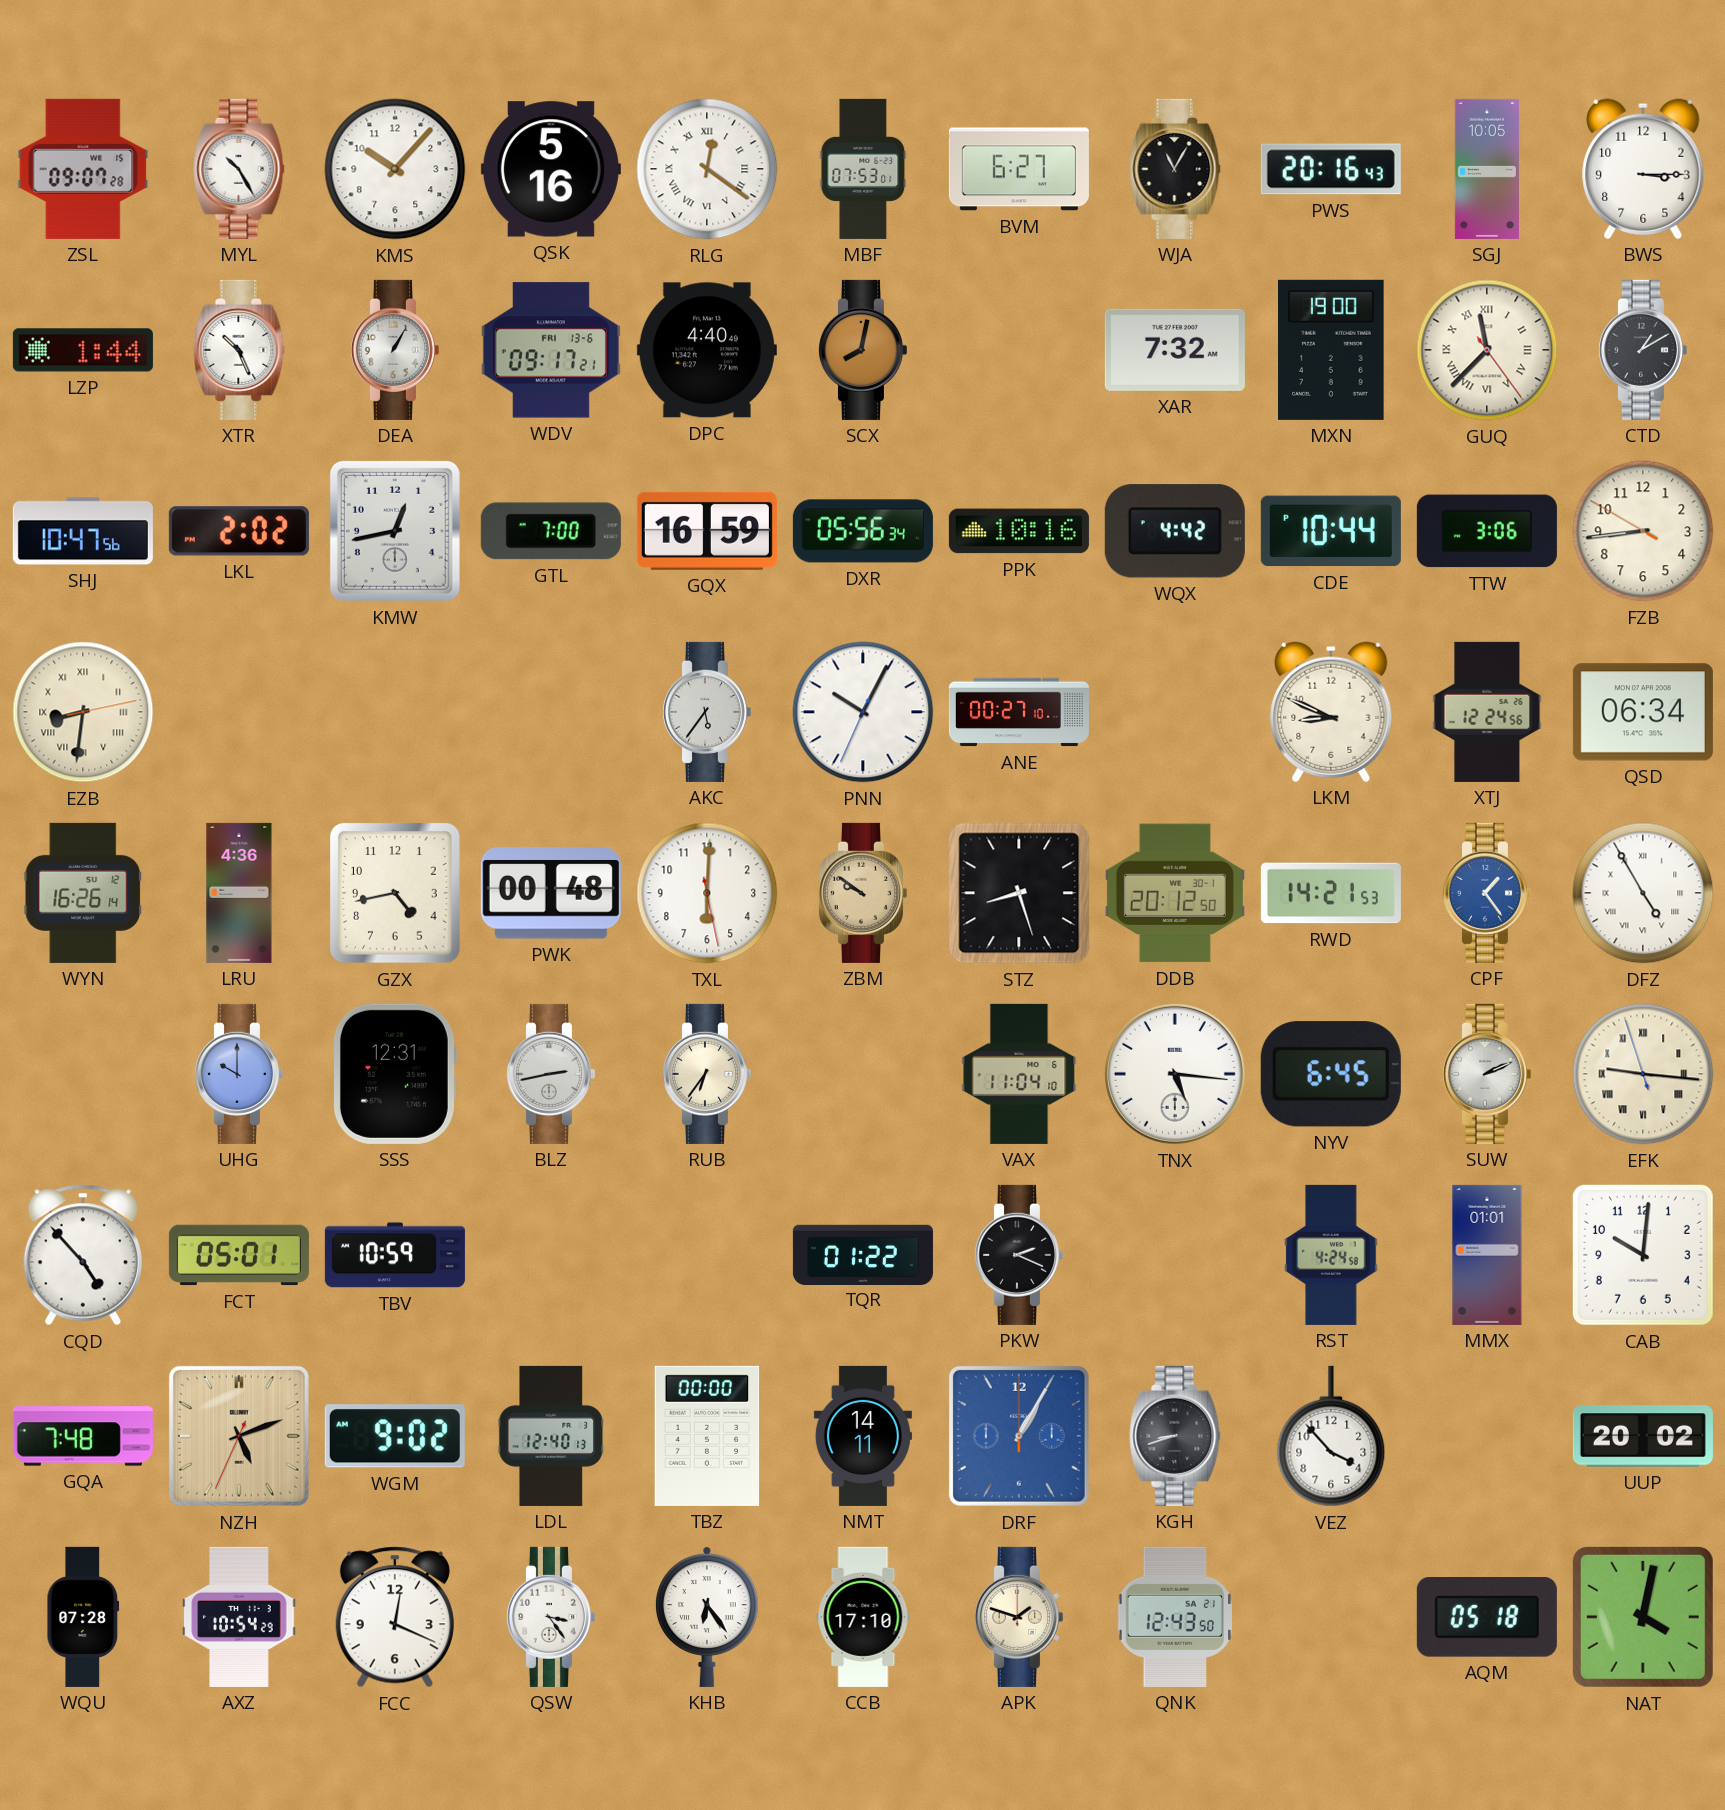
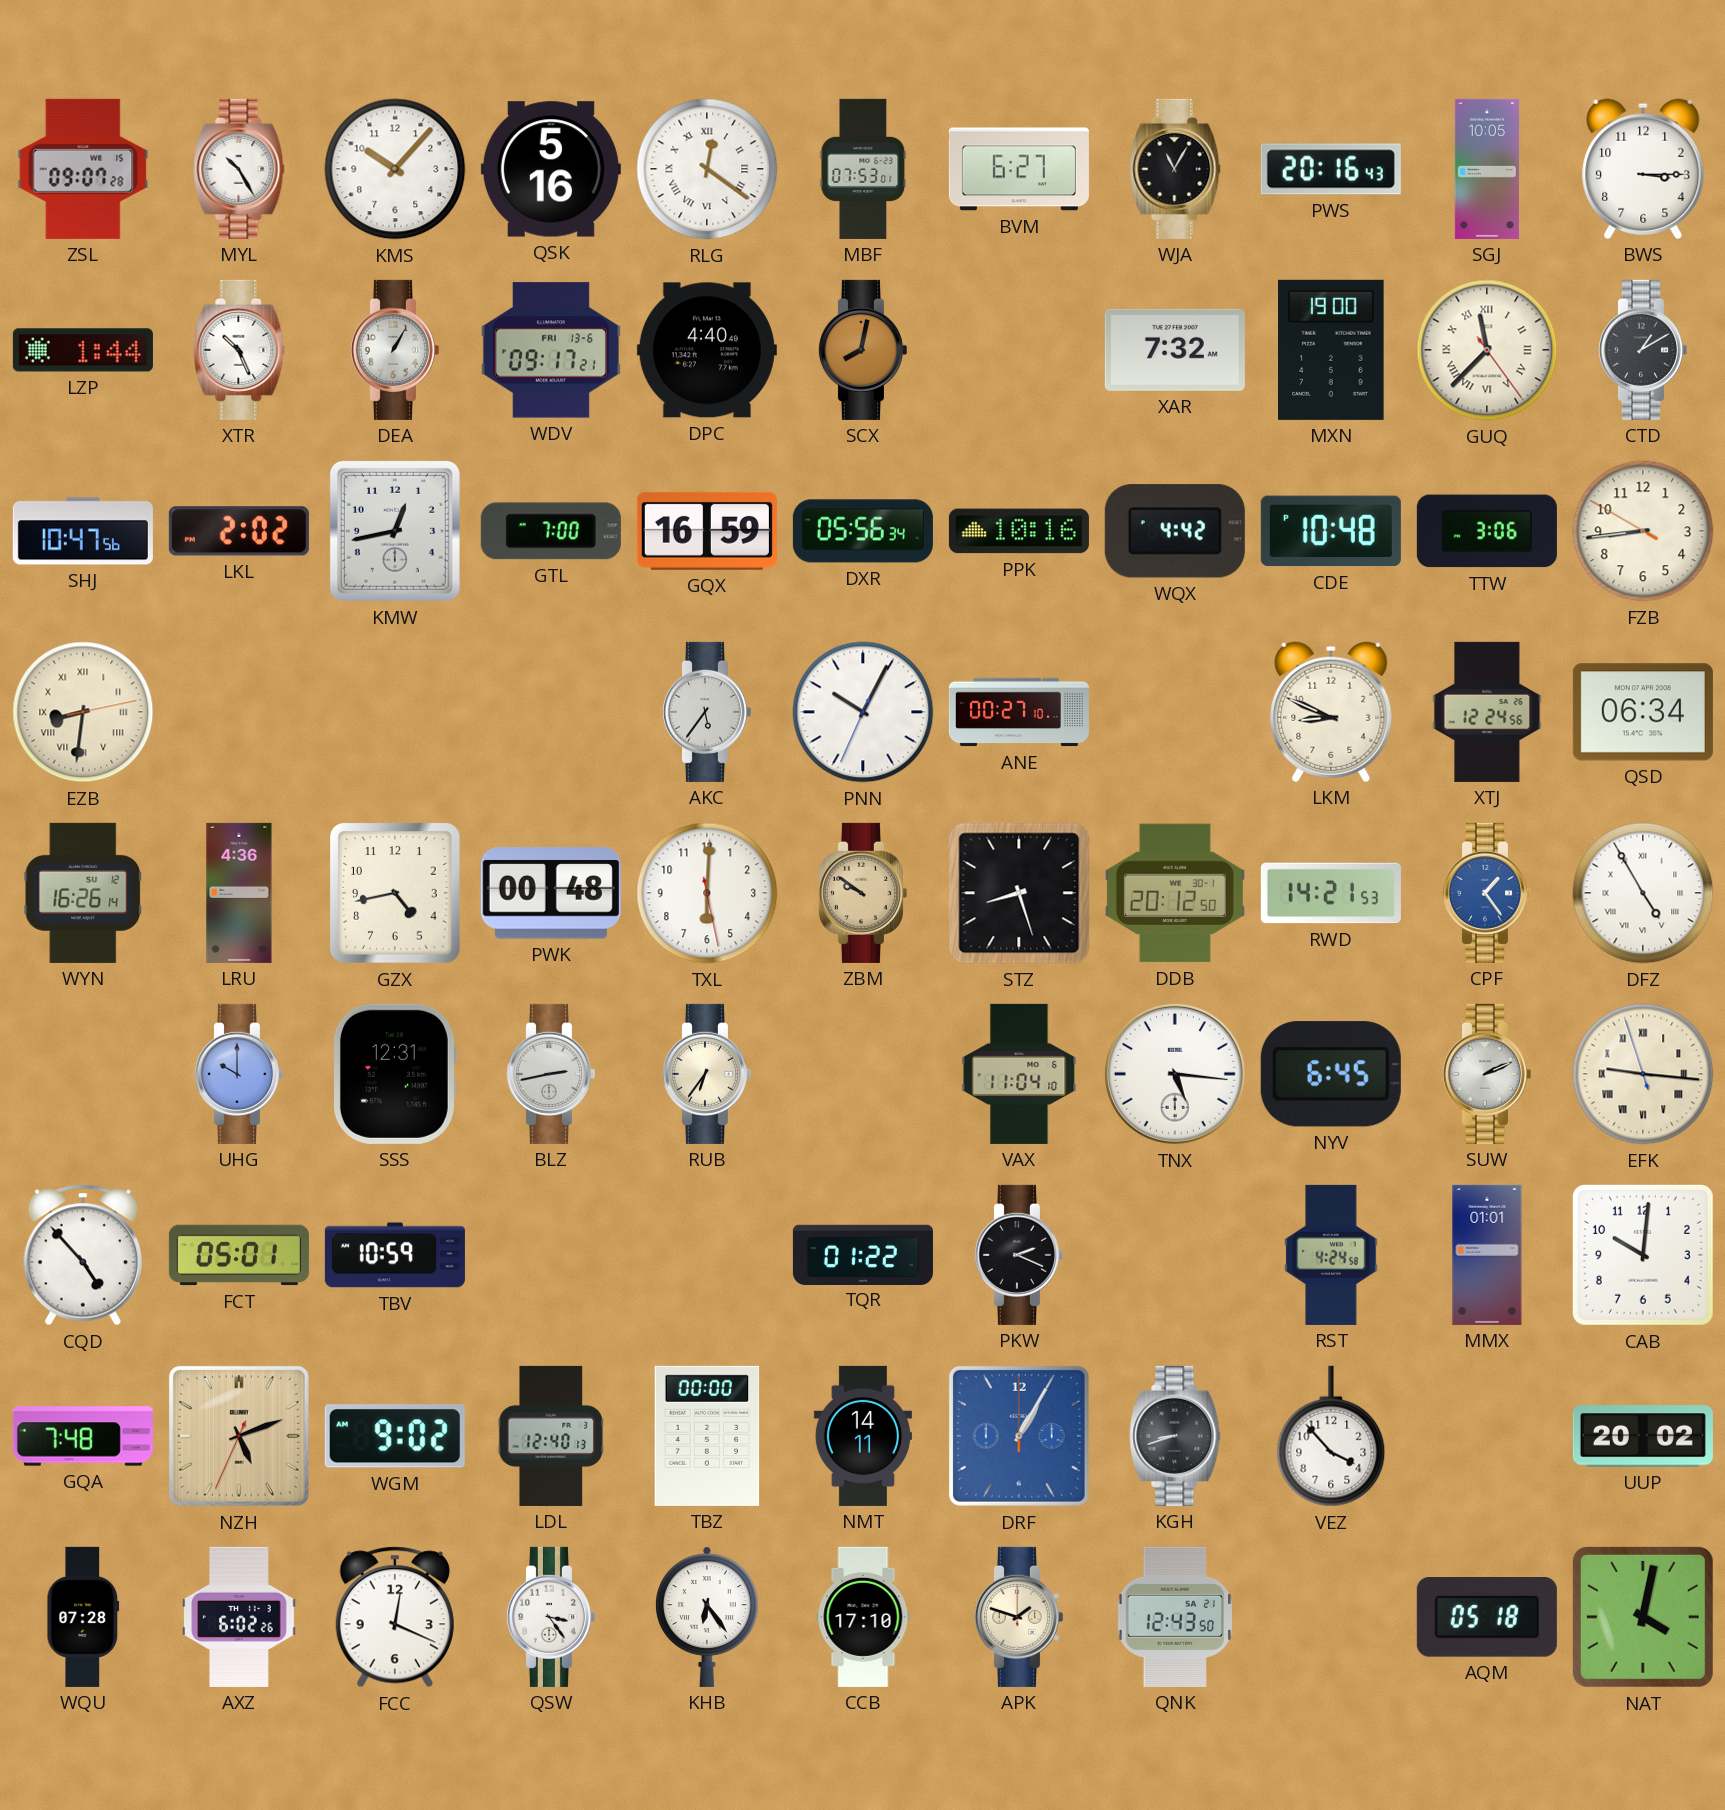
CDE: 10:44 -> 10:48
AXZ: 10:54 -> 6:02
